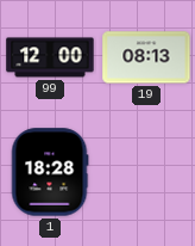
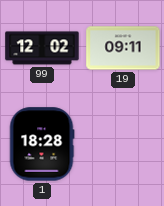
99: 12:00 -> 12:02
19: 08:13 -> 09:11
